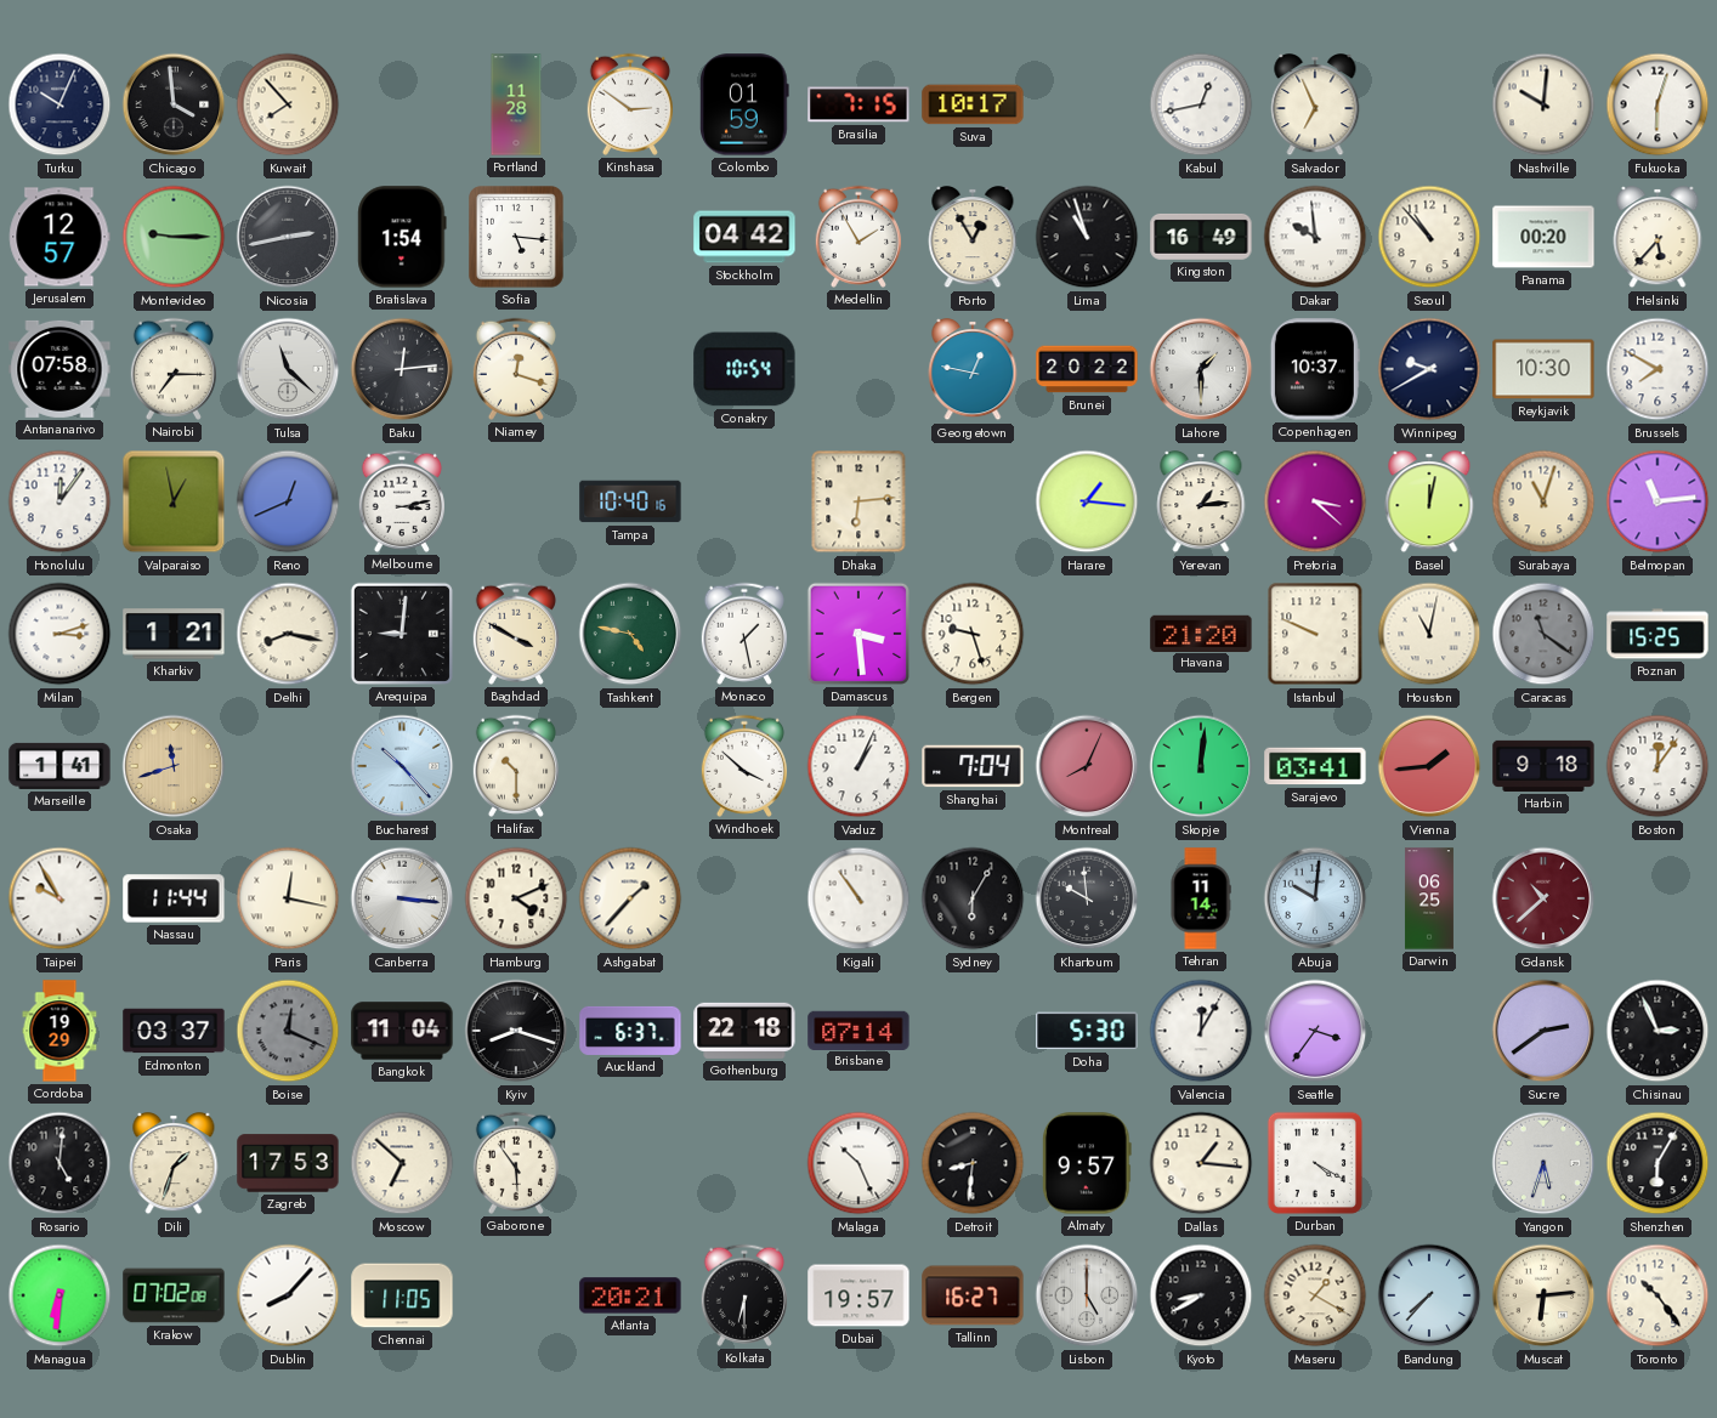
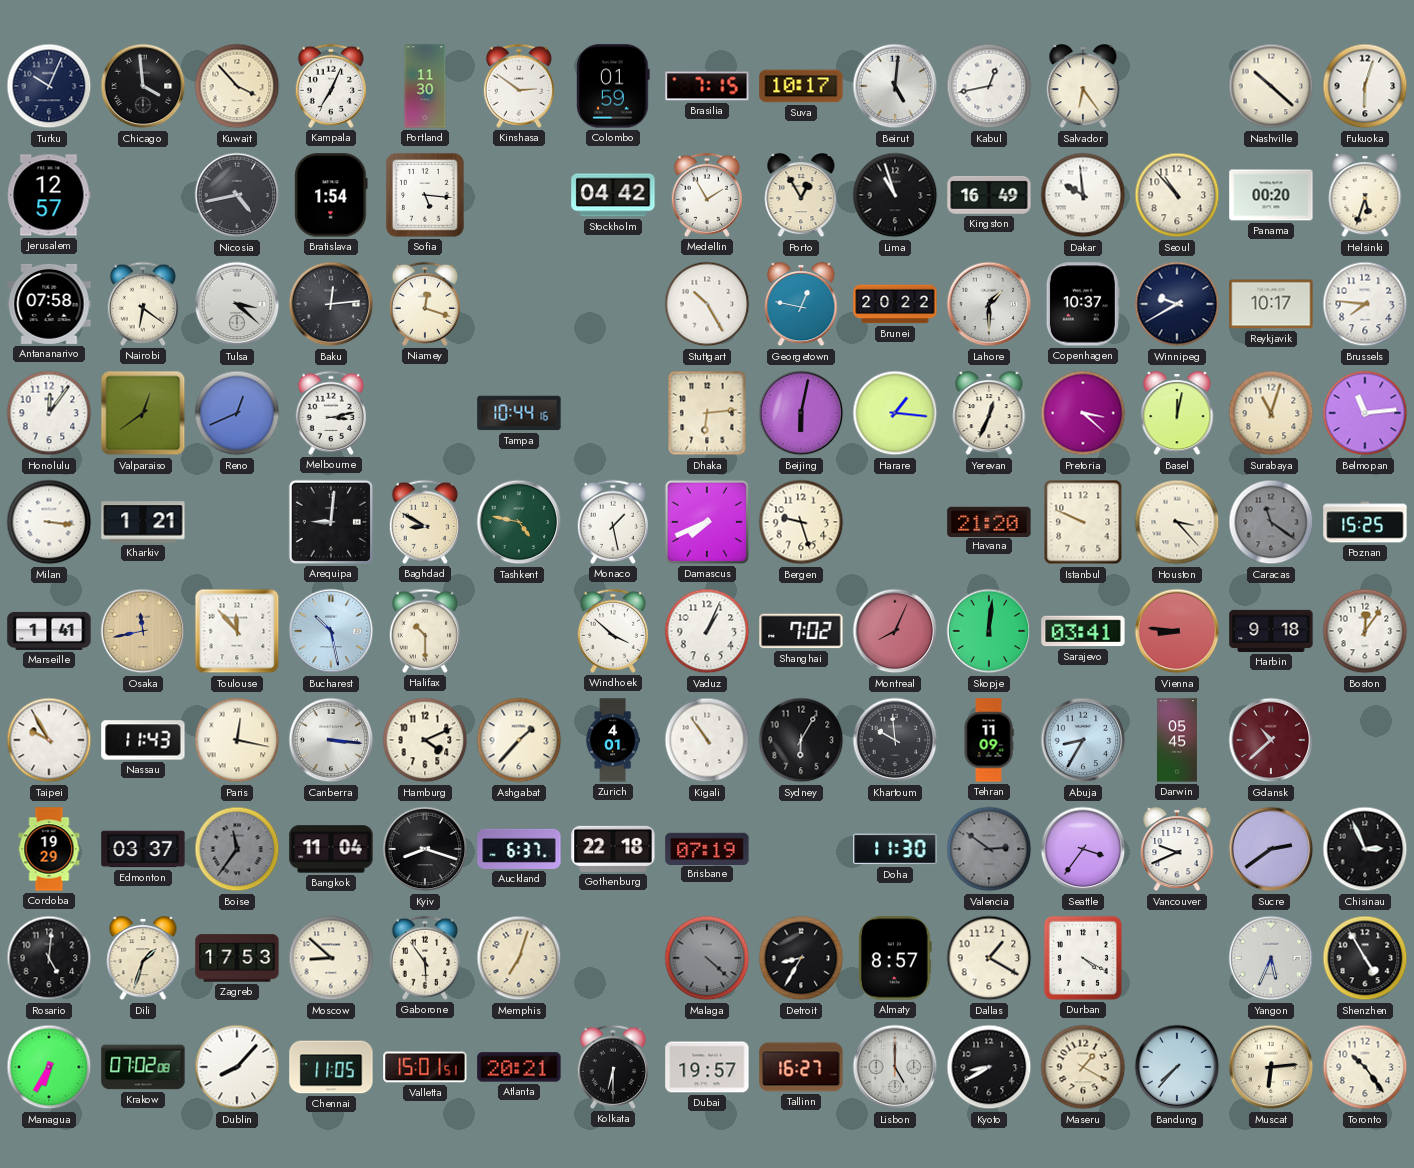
Kuwait: 7:53 -> 3:53
Kampala: none -> 7:04
Portland: 11:28 -> 11:30
Beirut: none -> 5:01
Salvador: 6:56 -> 6:24
Nashville: 10:01 -> 10:22
Montevideo: 9:15 -> none
Nicosia: 2:43 -> 4:43
Helsinki: 5:37 -> 5:33
Nairobi: 7:15 -> 6:21
Tulsa: 11:22 -> 3:22
Conakry: 10:54 -> none
Stuttgart: none -> 10:25
Reykjavik: 10:30 -> 10:17
Brussels: 7:50 -> 7:46
Valparaiso: 12:58 -> 12:39
Tampa: 10:40 -> 10:44
Beijing: none -> 6:02
Yerevan: 1:14 -> 12:34
Milan: 3:12 -> 3:16
Delhi: 8:17 -> none
Baghdad: 3:50 -> 8:50
Damascus: 3:29 -> 7:41
Houston: 11:02 -> 3:23
Osaka: 11:42 -> 11:43
Toulouse: none -> 11:53
Bucharest: 10:23 -> 10:28
Shanghai: 7:04 -> 7:02
Vienna: 1:44 -> 8:46
Nassau: 11:44 -> 11:43
Zurich: none -> 4:01
Tehran: 11:14 -> 11:09
Abuja: 10:01 -> 8:35
Darwin: 06:25 -> 05:45
Boise: 12:19 -> 11:36
Brisbane: 07:14 -> 07:19
Doha: 5:30 -> 11:30
Valencia: 12:05 -> 2:51
Valencia dial: white -> grey
Vancouver: none -> 9:41
Moscow: 6:52 -> 8:52
Memphis: none -> 7:03
Malaga: 10:26 -> 4:22
Malaga dial: white -> grey
Detroit: 8:31 -> 8:35
Almaty: 9:57 -> 8:57
Dallas: 1:16 -> 1:20
Yangon: 5:33 -> 5:34
Shenzhen: 6:05 -> 4:55
Managua: 6:31 -> 6:35
Valletta: none -> 15:01
